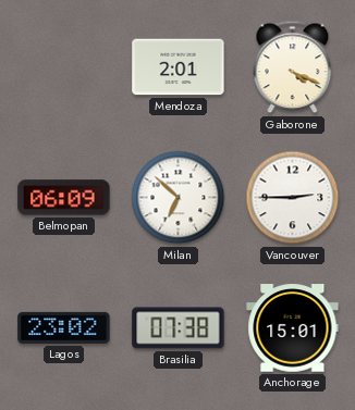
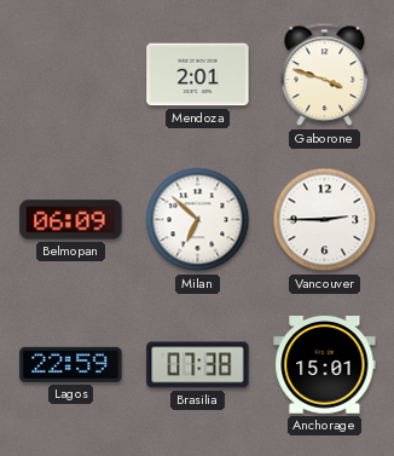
Gaborone: 4:19 -> 3:48
Lagos: 23:02 -> 22:59
